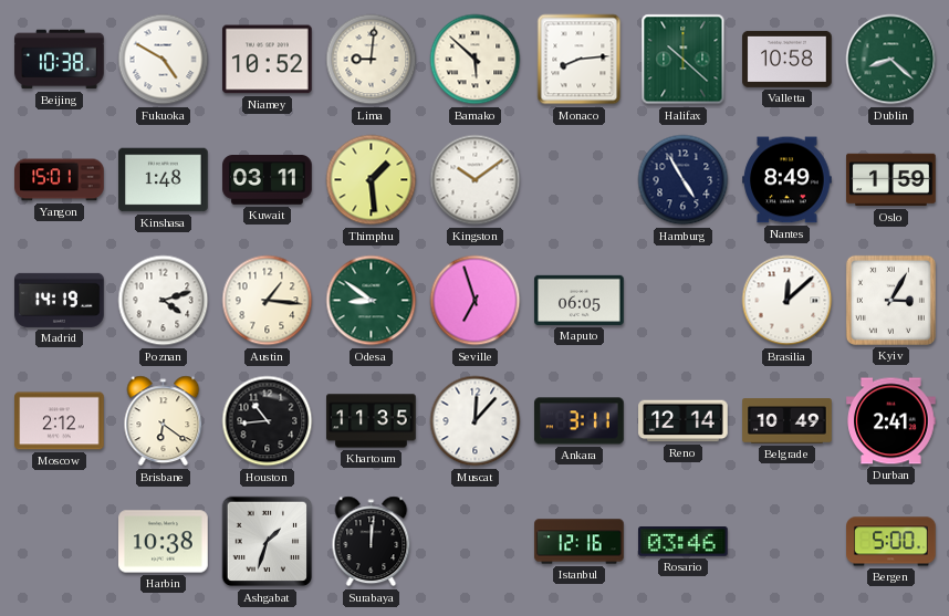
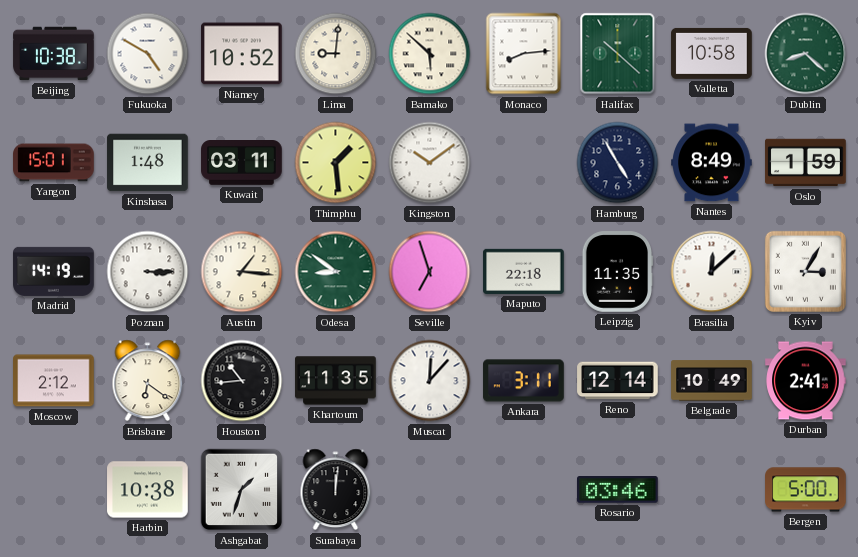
Poznan: 4:12 -> 3:15
Maputo: 06:05 -> 22:18
Leipzig: none -> 11:35
Istanbul: 12:16 -> none
